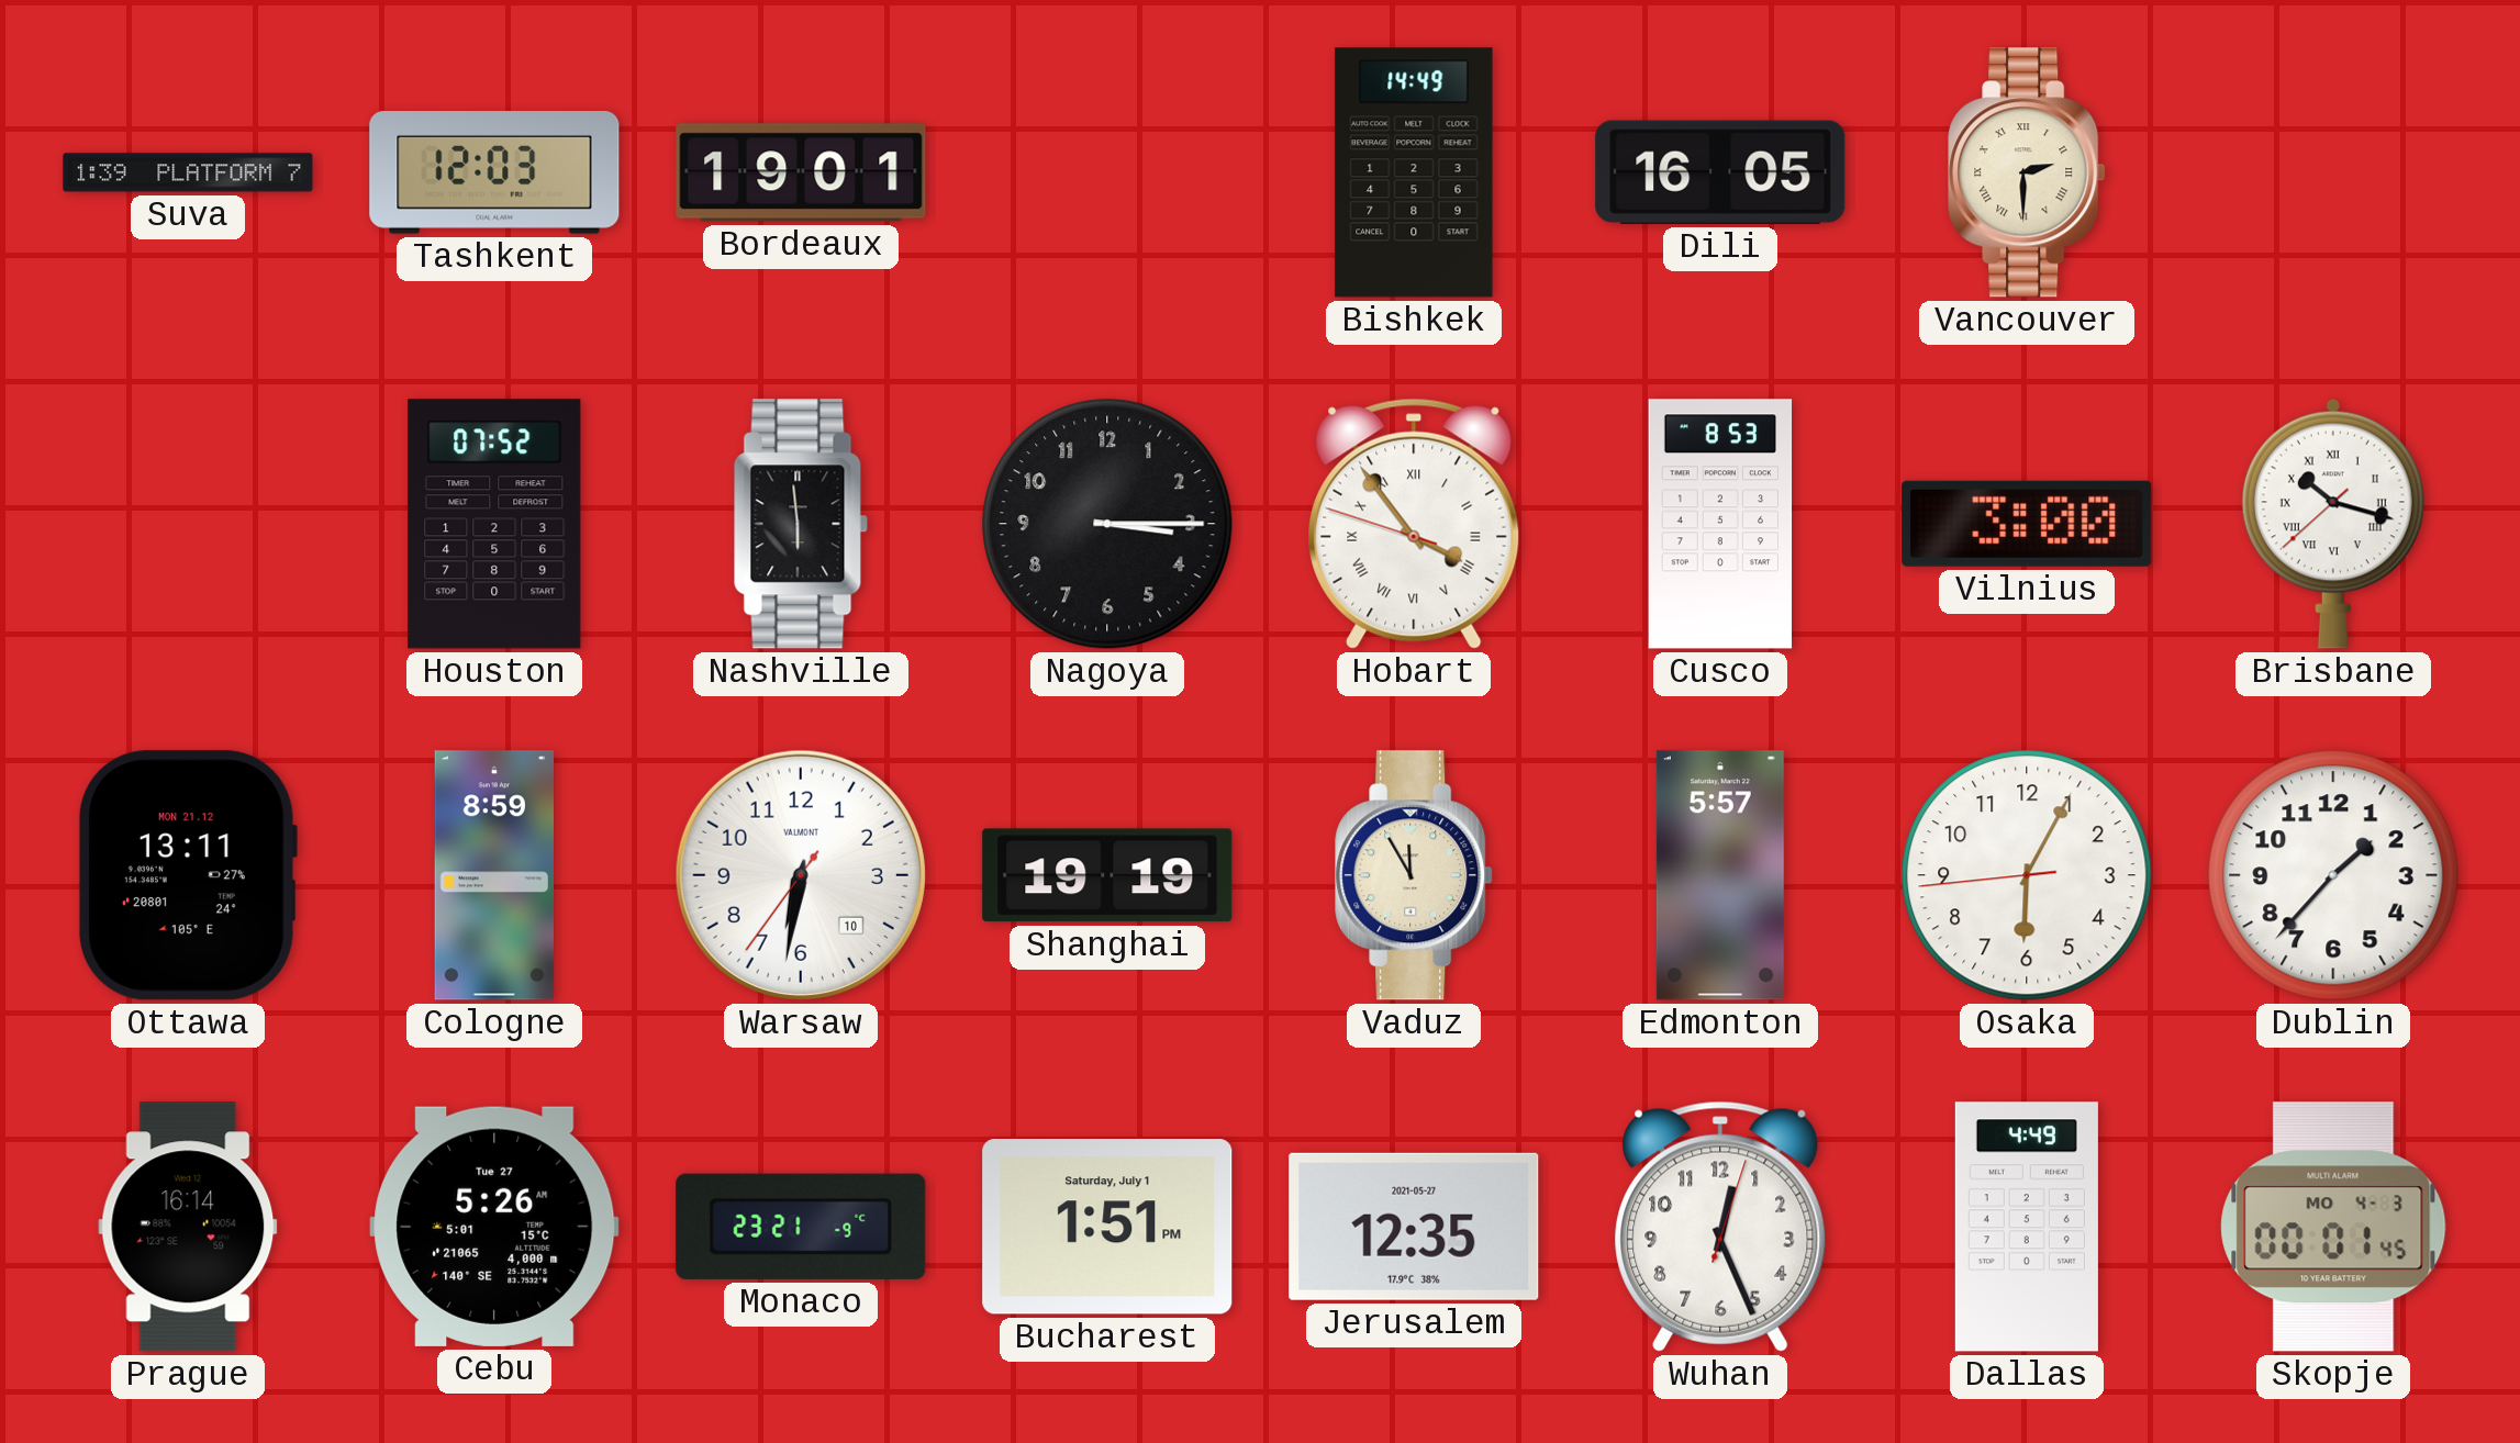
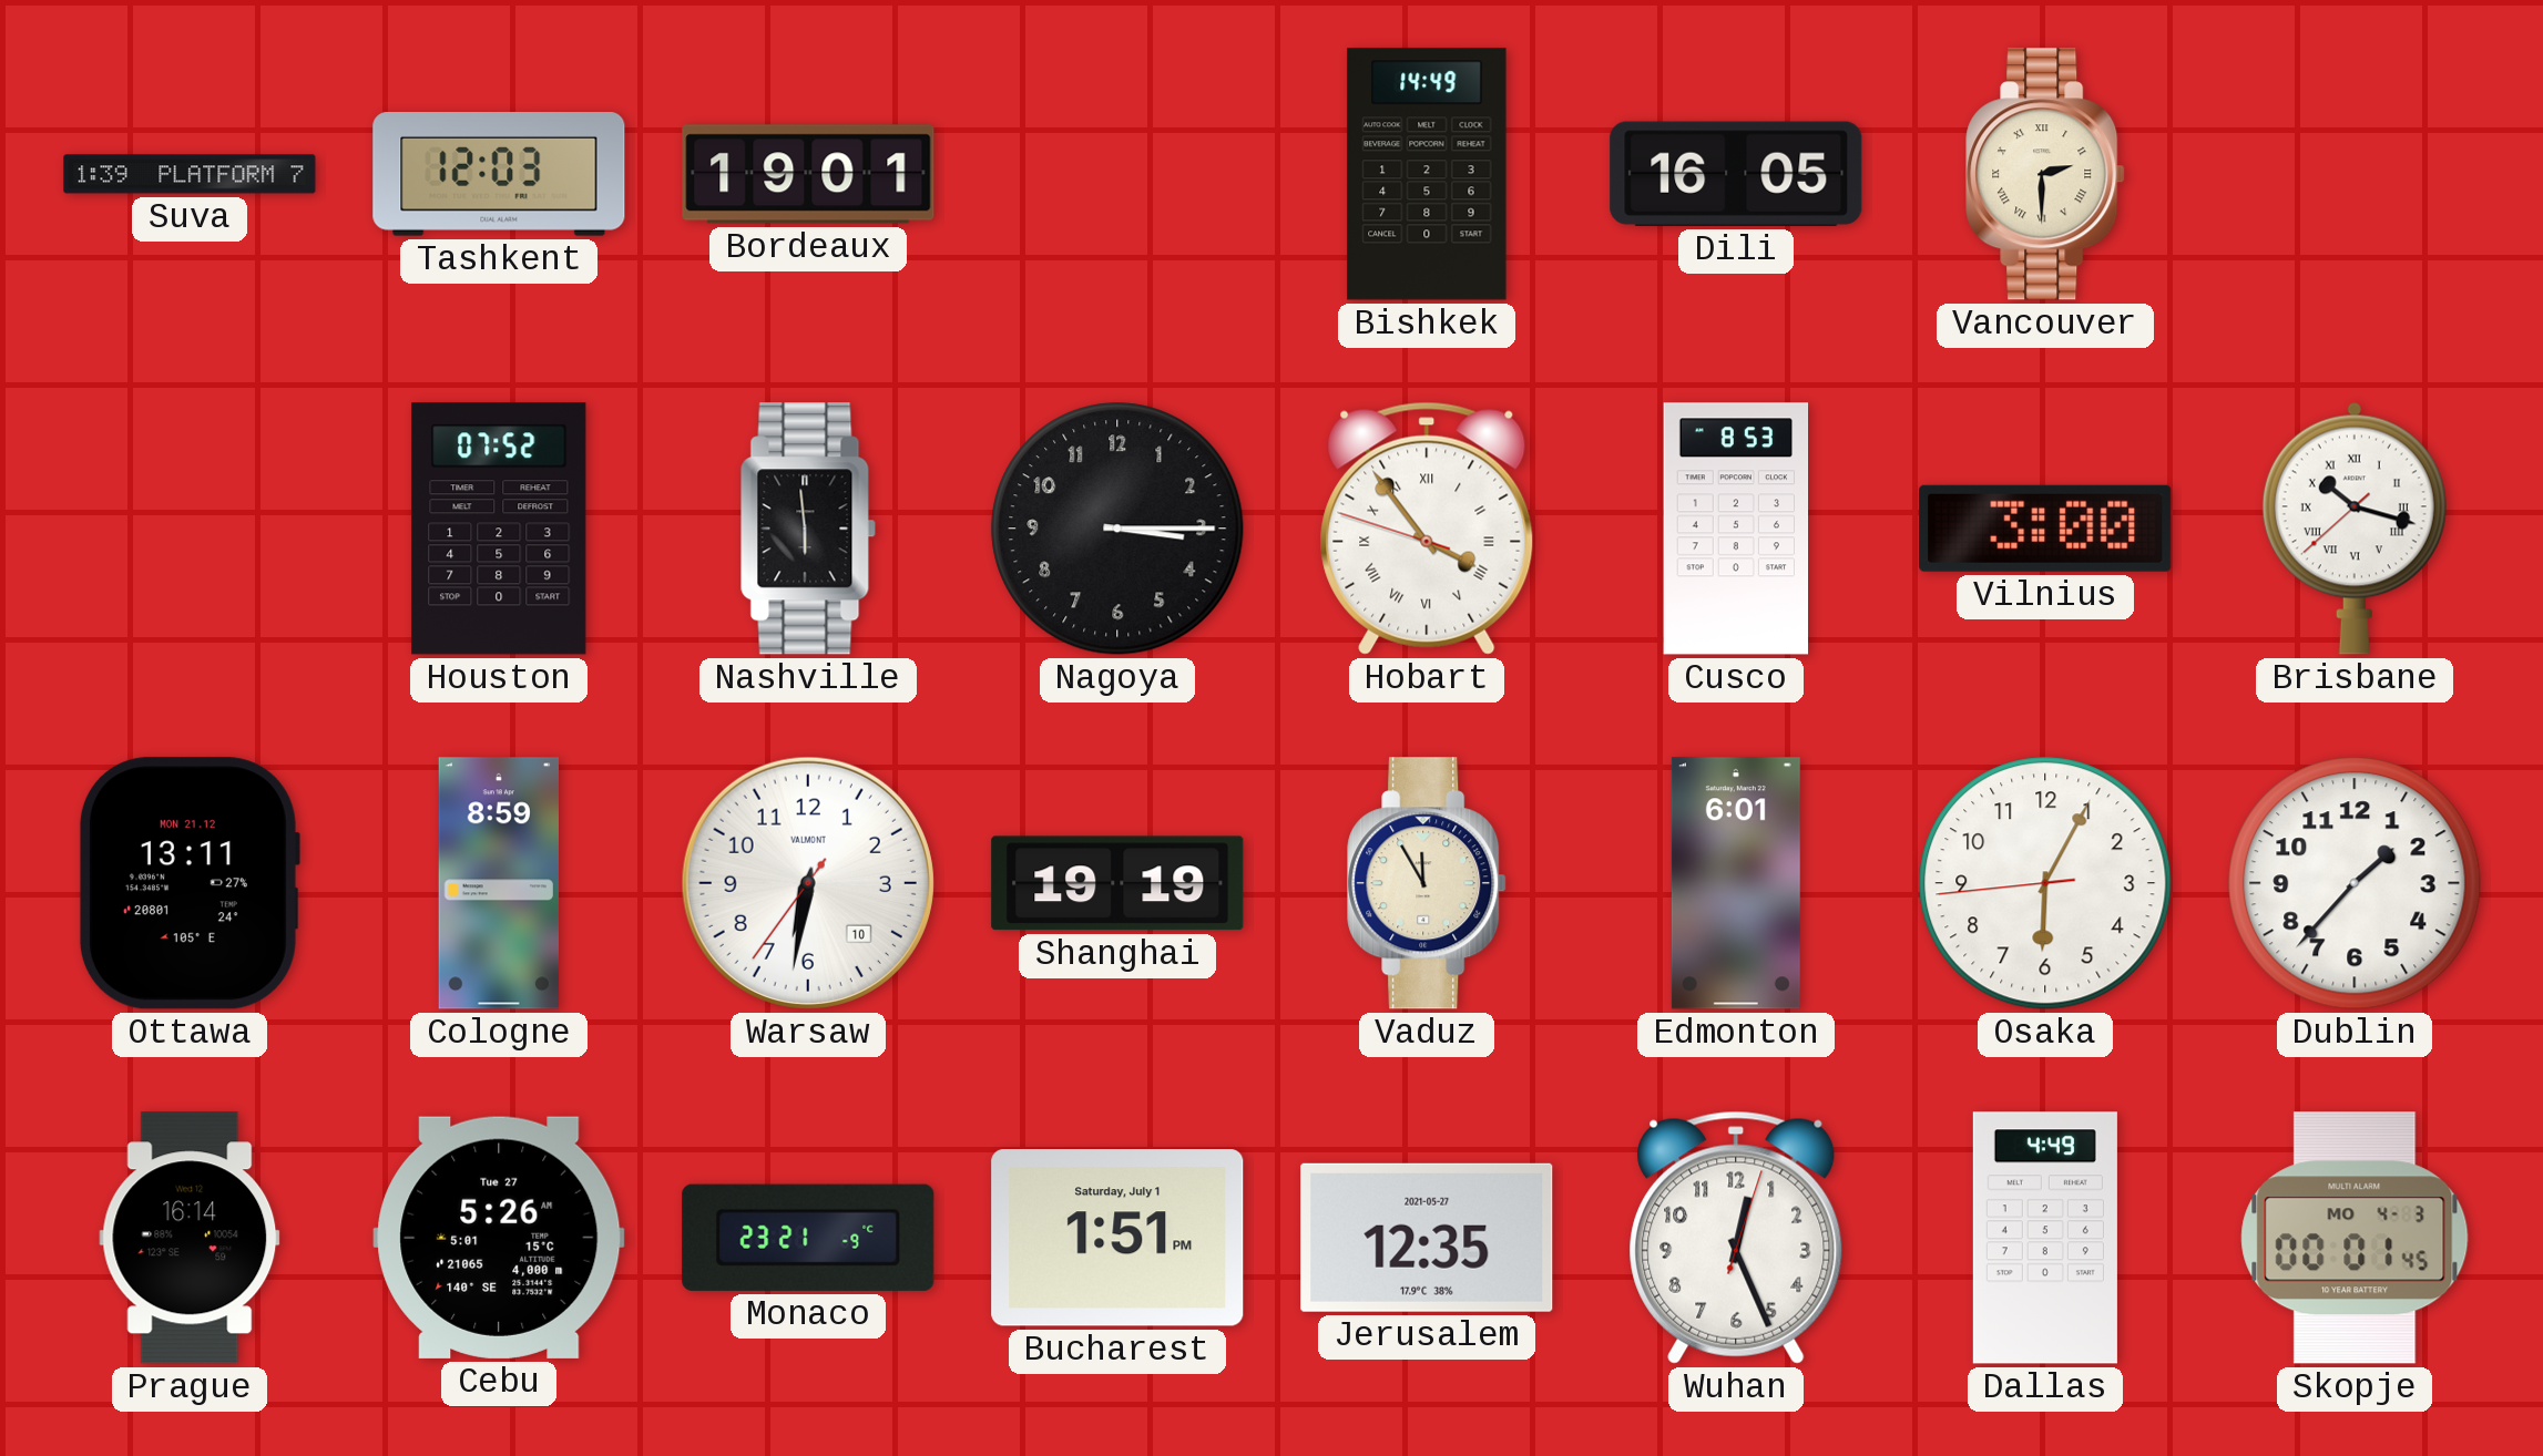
Edmonton: 5:57 -> 6:01
